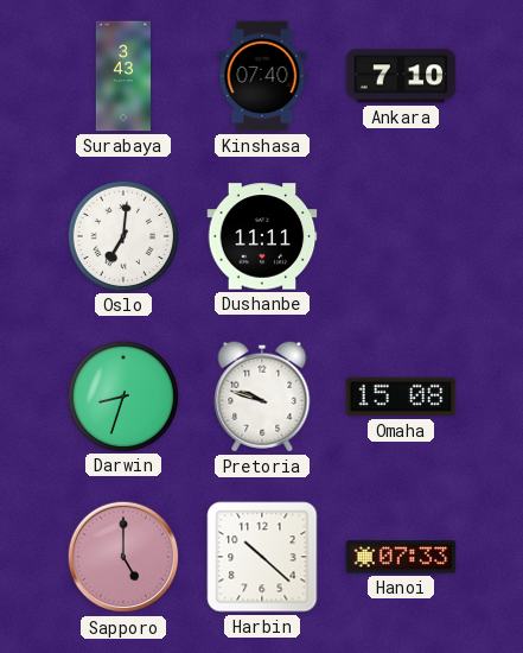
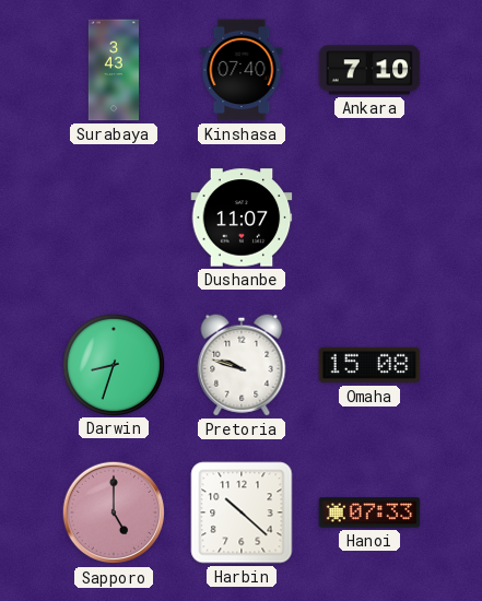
Oslo: 7:01 -> none
Dushanbe: 11:11 -> 11:07
